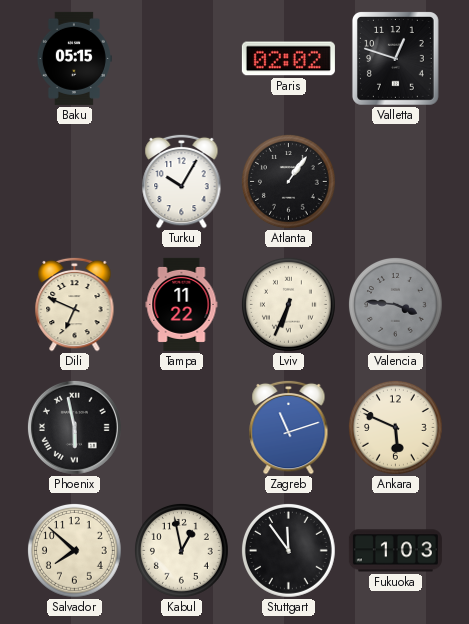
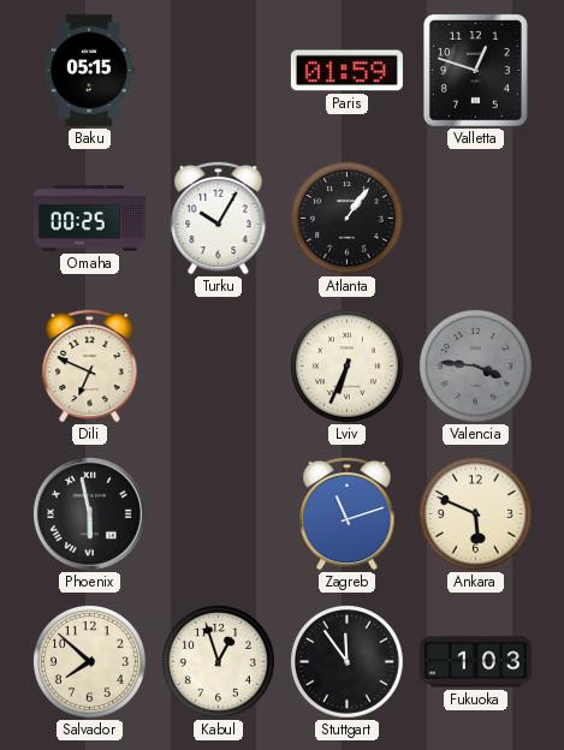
Paris: 02:02 -> 01:59
Omaha: none -> 00:25
Tampa: 11:22 -> none
Kabul: 12:58 -> 12:57
